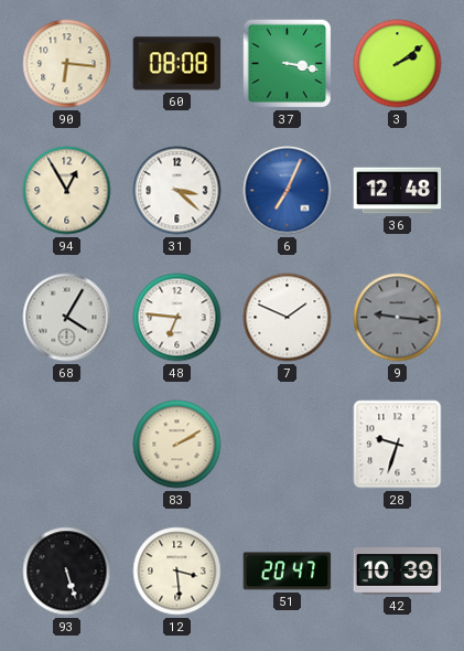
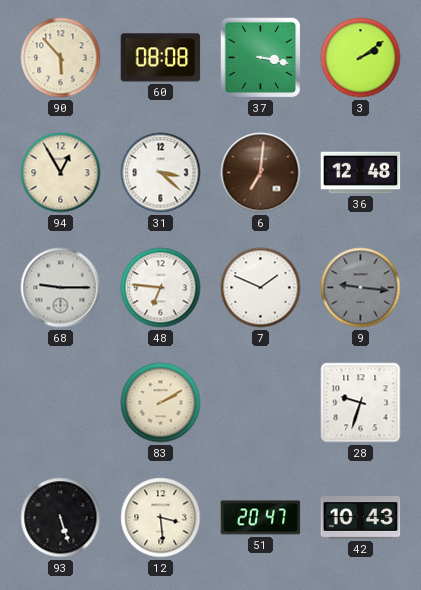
90: 6:16 -> 5:53
6: 7:04 -> 7:01
6 dial: blue -> brown
68: 4:05 -> 9:15
42: 10:39 -> 10:43
